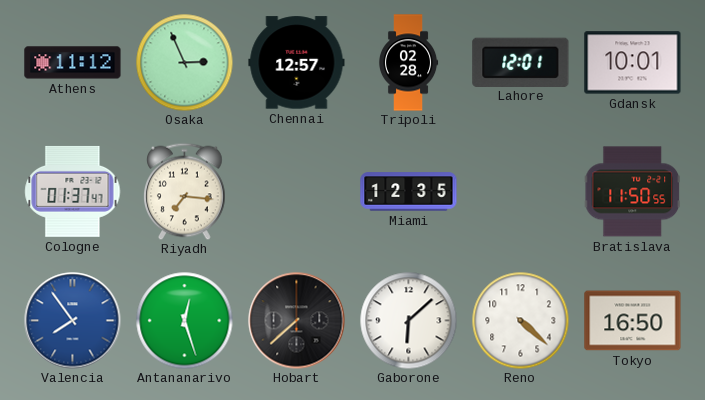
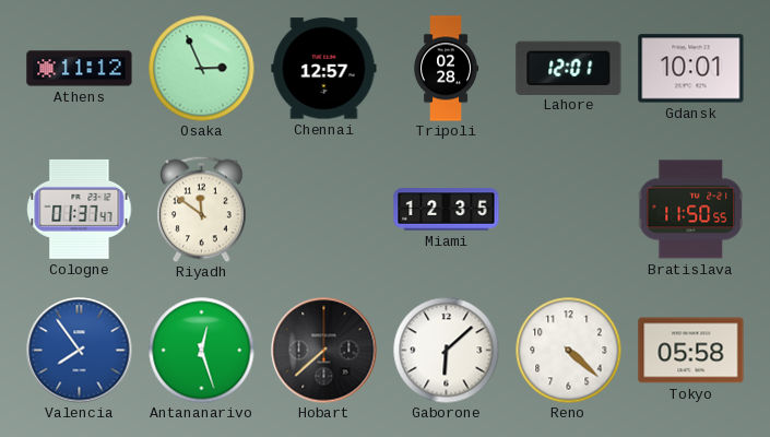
Riyadh: 7:16 -> 11:51
Tokyo: 16:50 -> 05:58
